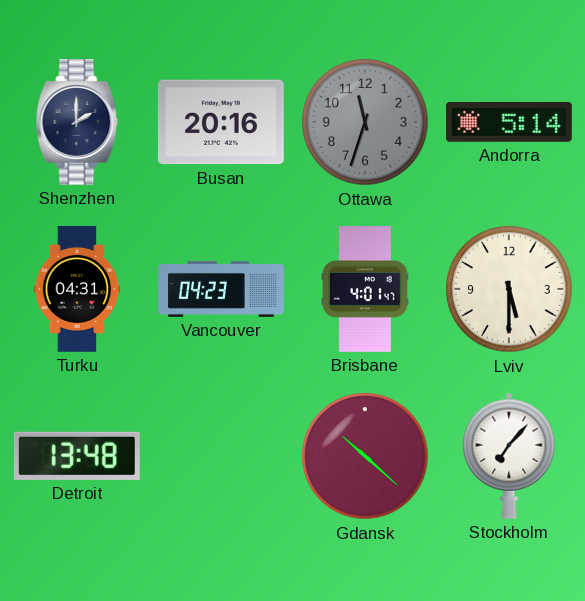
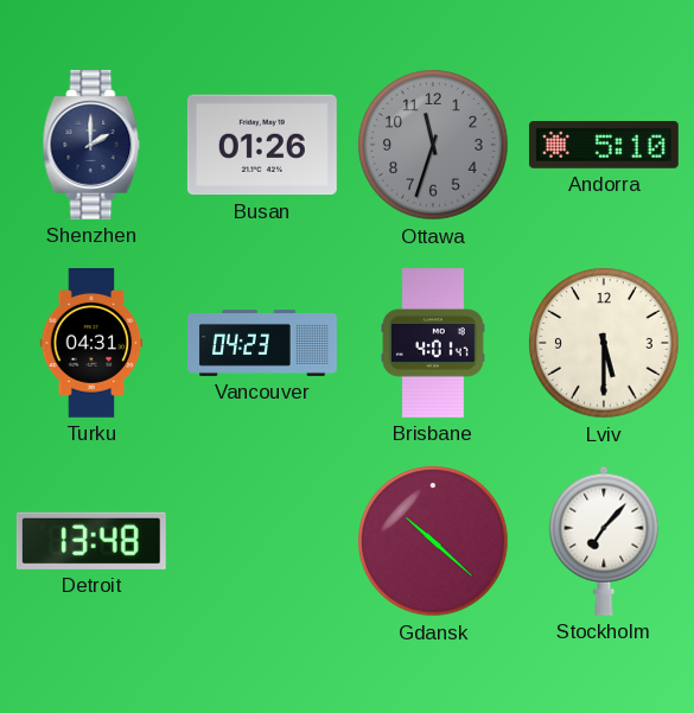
Busan: 20:16 -> 01:26
Andorra: 5:14 -> 5:10
